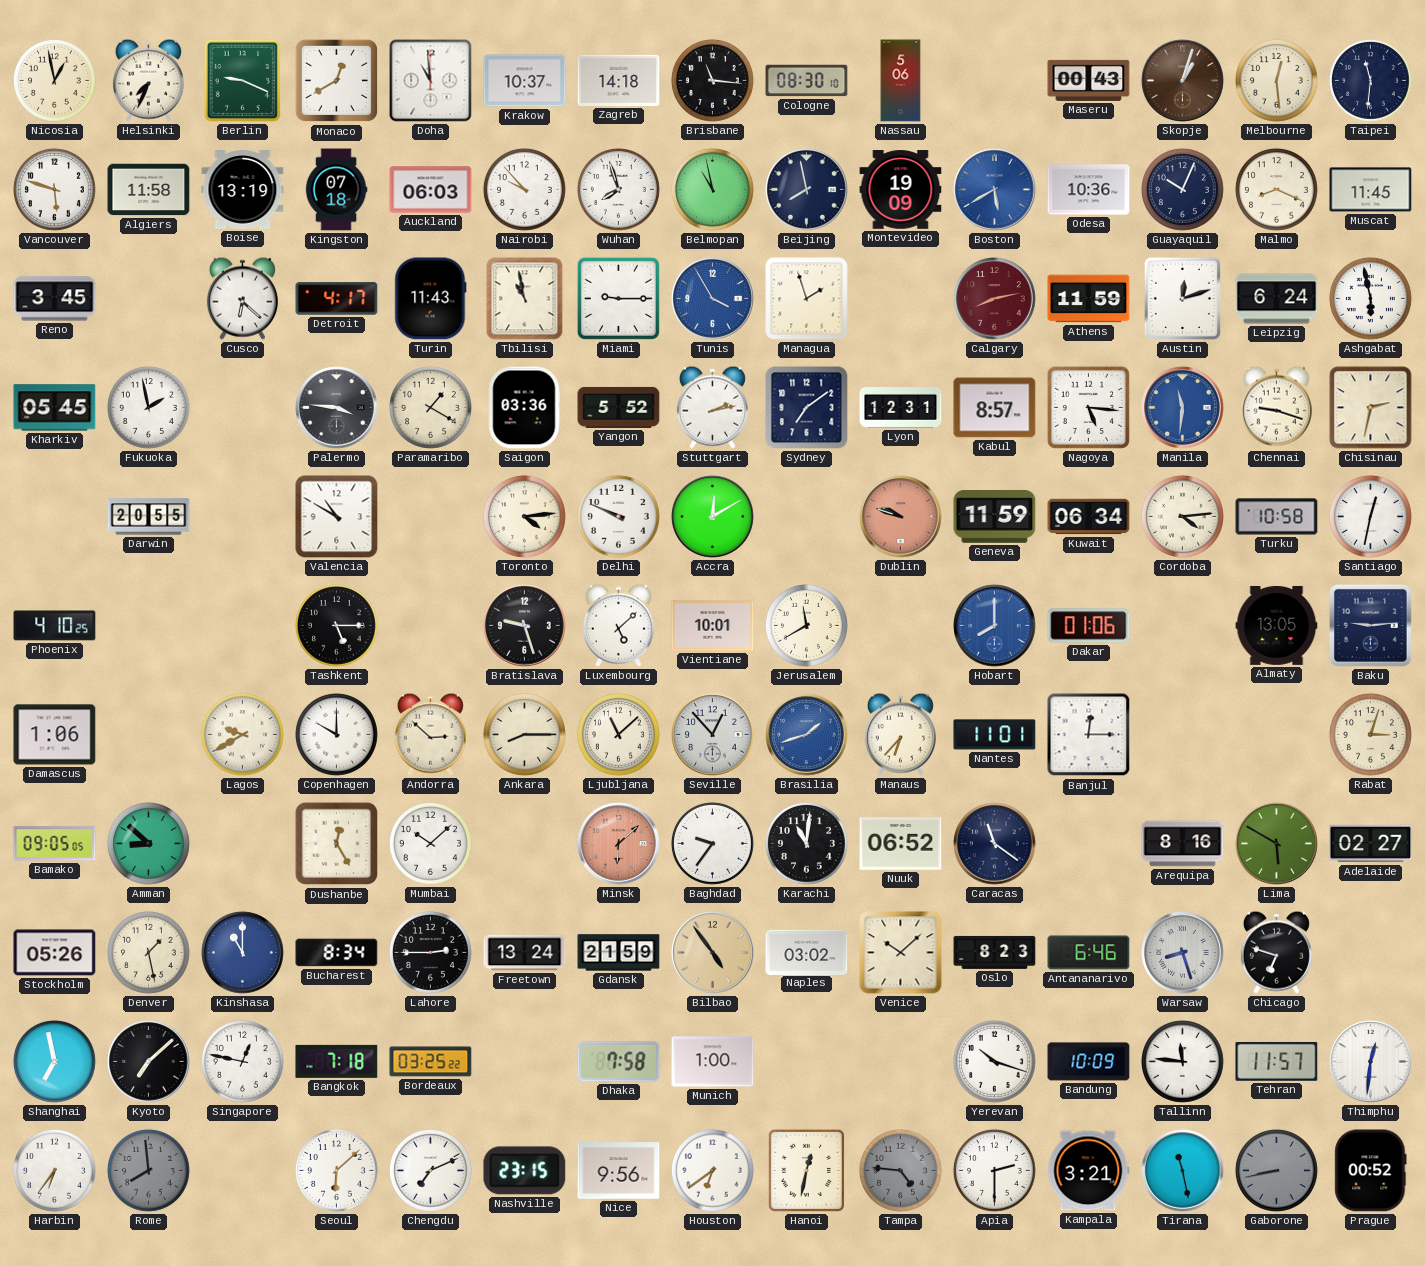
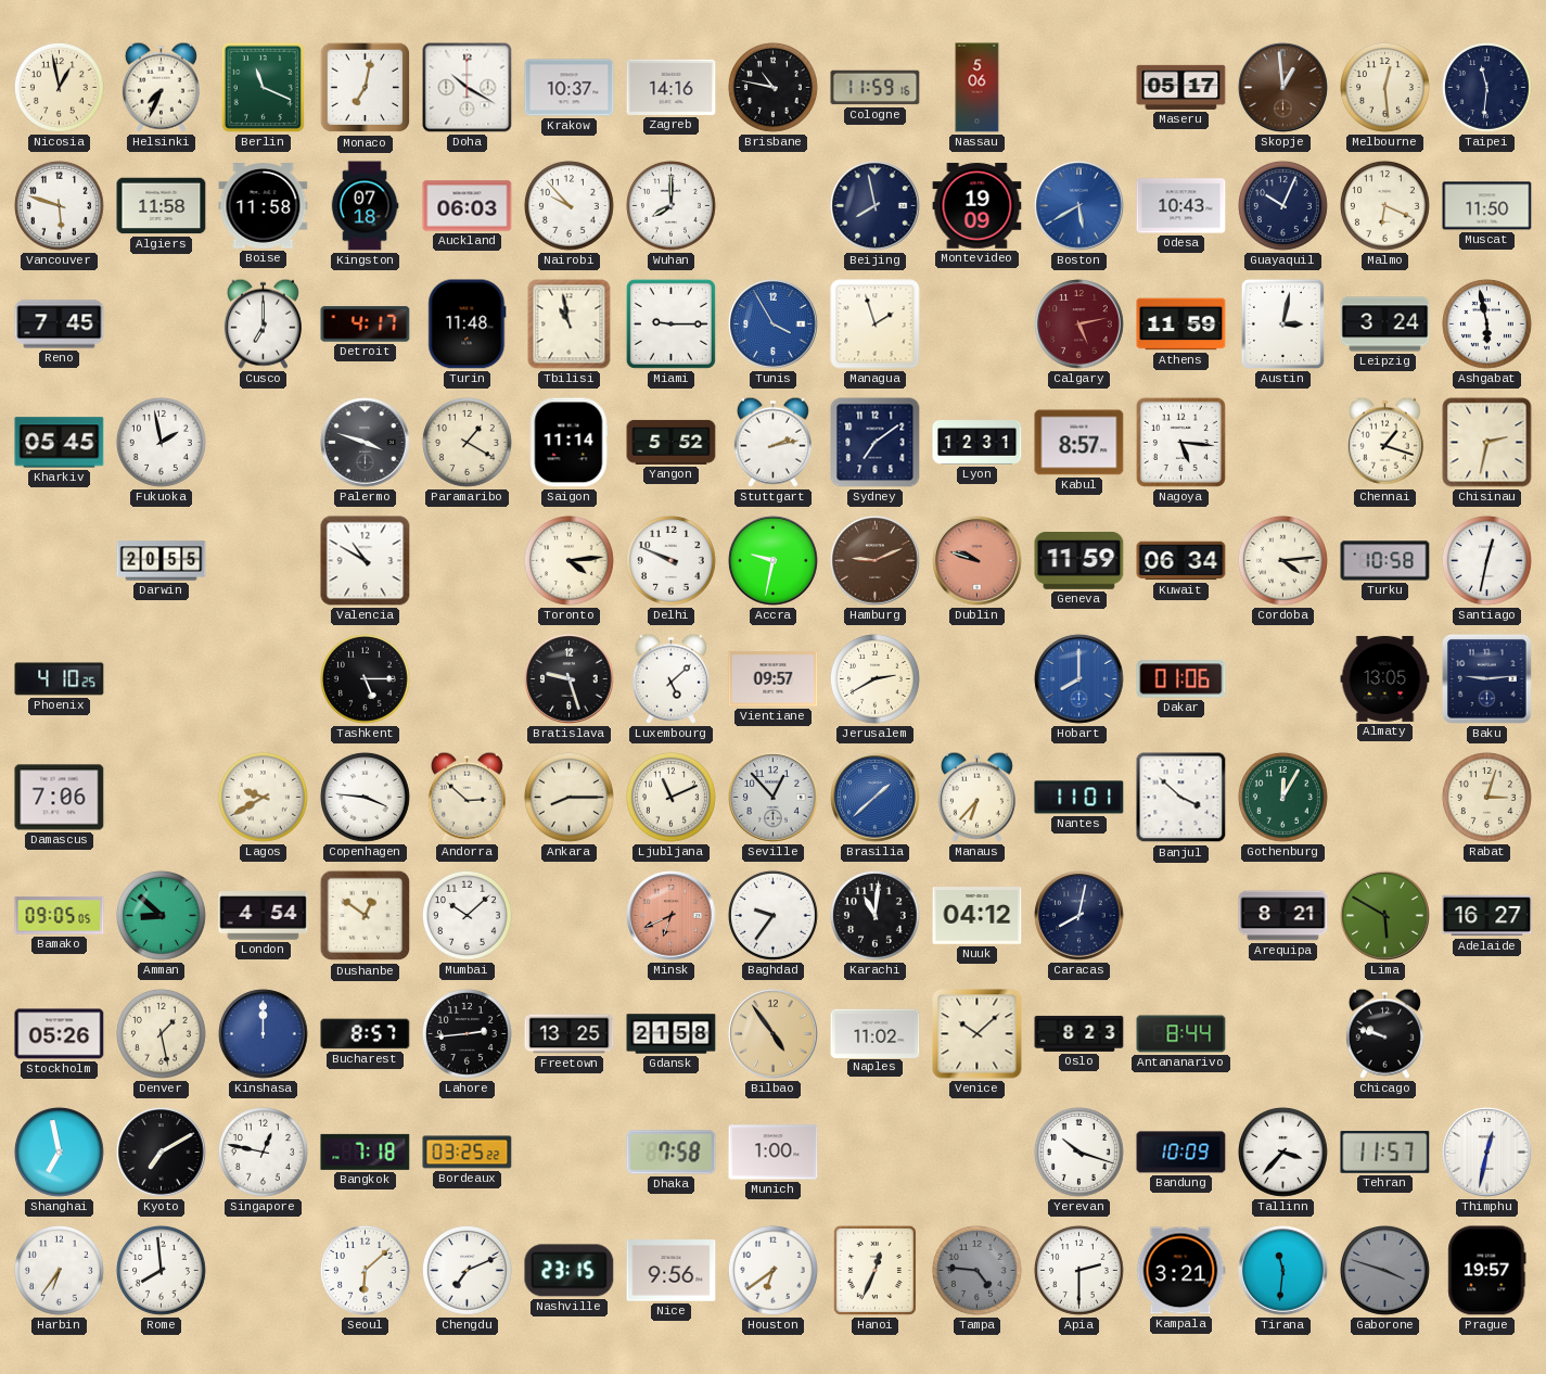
Berlin: 9:19 -> 11:19
Monaco: 12:40 -> 7:02
Doha: 10:59 -> 10:20
Zagreb: 14:18 -> 14:16
Brisbane: 11:16 -> 10:47
Cologne: 08:30 -> 11:59
Maseru: 00:43 -> 05:17
Skopje: 1:03 -> 12:59
Boise: 13:19 -> 11:58
Wuhan: 7:57 -> 8:00
Belmopan: 10:58 -> none
Odesa: 10:36 -> 10:43
Malmo: 8:19 -> 6:19
Muscat: 11:45 -> 11:50
Reno: 3:45 -> 7:45
Cusco: 6:22 -> 7:00
Turin: 11:43 -> 11:48
Calgary: 8:13 -> 5:13
Austin: 12:12 -> 3:02
Leipzig: 6:24 -> 3:24
Palermo: 3:46 -> 3:48
Saigon: 03:36 -> 11:14
Manila: 11:31 -> none
Chennai: 9:18 -> 1:18
Accra: 12:10 -> 9:32
Hamburg: none -> 9:11
Vientiane: 10:01 -> 09:57
Jerusalem: 11:40 -> 2:40
Damascus: 1:06 -> 7:06
Copenhagen: 10:00 -> 3:46
Ljubljana: 11:08 -> 11:11
Brasilia: 1:42 -> 1:38
Banjul: 12:15 -> 3:52
Gothenburg: none -> 12:05
London: none -> 4:54
Dushanbe: 12:25 -> 12:51
Minsk: 6:08 -> 6:41
Nuuk: 06:52 -> 04:12
Caracas: 11:21 -> 8:02
Arequipa: 8:16 -> 8:21
Adelaide: 02:27 -> 16:27
Kinshasa: 11:00 -> 12:00
Bucharest: 8:34 -> 8:57
Lahore: 2:45 -> 2:44
Freetown: 13:24 -> 13:25
Gdansk: 21:59 -> 21:58
Naples: 03:02 -> 11:02
Antananarivo: 6:46 -> 8:44
Warsaw: 8:27 -> none
Chicago: 6:48 -> 9:48
Kyoto: 7:08 -> 7:10
Tallinn: 11:46 -> 3:37
Thimphu: 12:31 -> 12:32
Rome dial: grey -> white
Hanoi: 12:32 -> 12:34
Tirana: 11:28 -> 11:31
Gaborone: 8:43 -> 3:48
Prague: 00:52 -> 19:57
